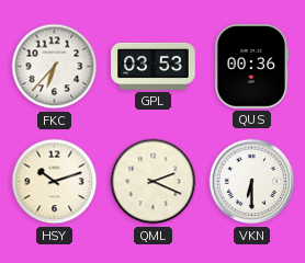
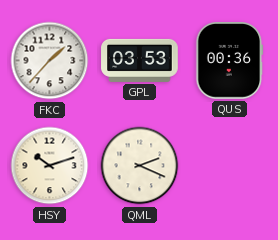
FKC: 6:37 -> 1:37
VKN: 6:30 -> none
